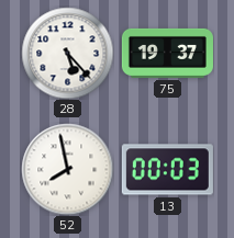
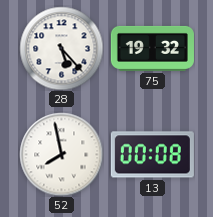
75: 19:37 -> 19:32
13: 00:03 -> 00:08
